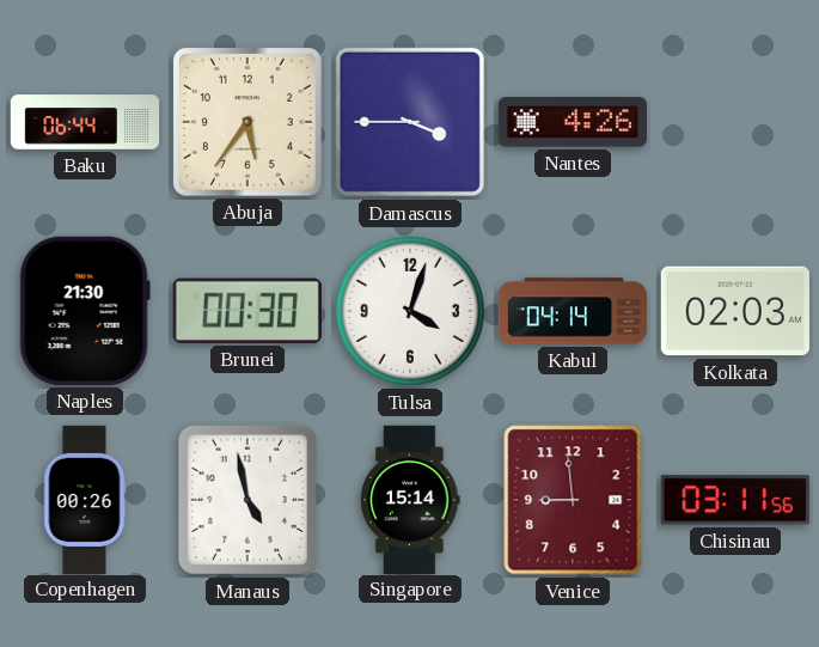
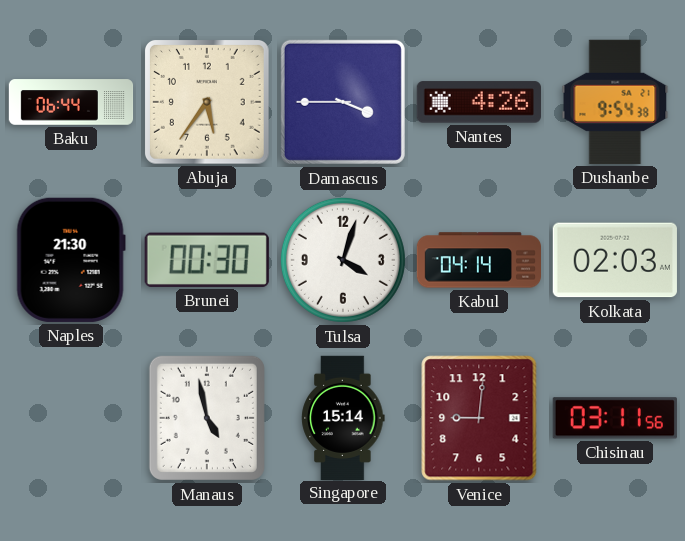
Dushanbe: none -> 9:54
Copenhagen: 00:26 -> none
Venice: 8:59 -> 9:01
